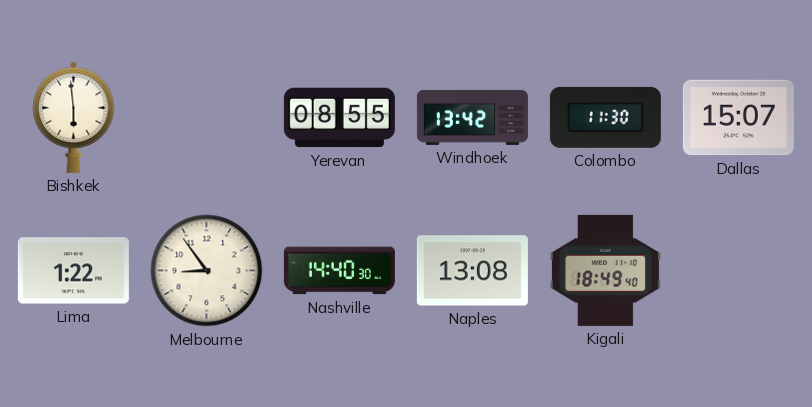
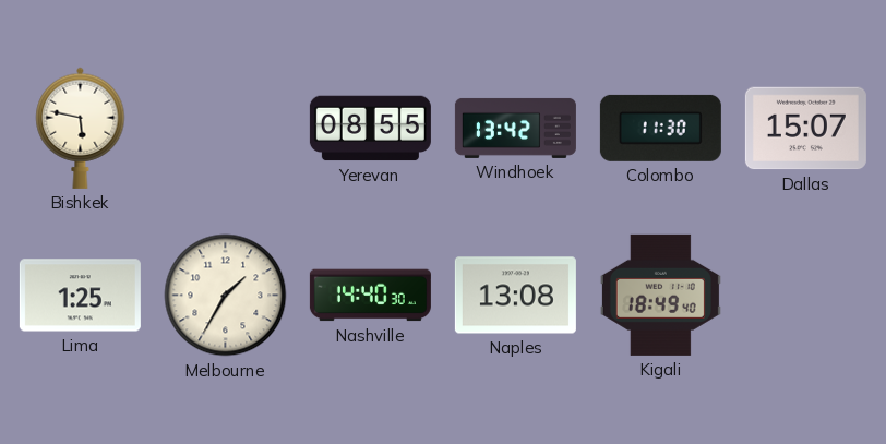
Bishkek: 5:59 -> 5:47
Lima: 1:22 -> 1:25
Melbourne: 8:54 -> 1:35
